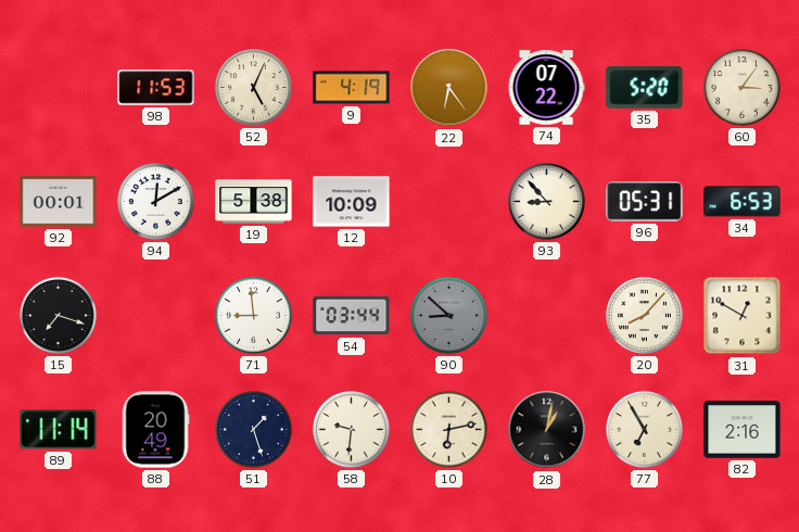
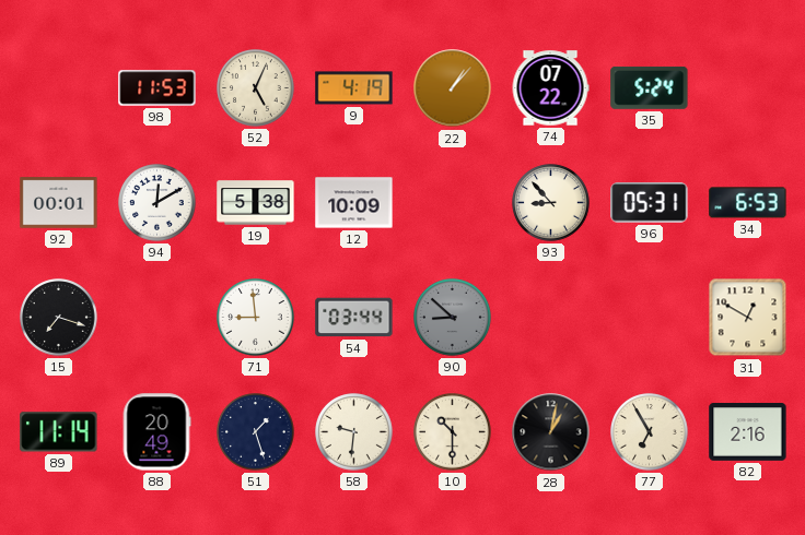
22: 6:24 -> 1:07
35: 5:20 -> 5:24
60: 3:06 -> none
20: 8:07 -> none
10: 6:13 -> 10:30
